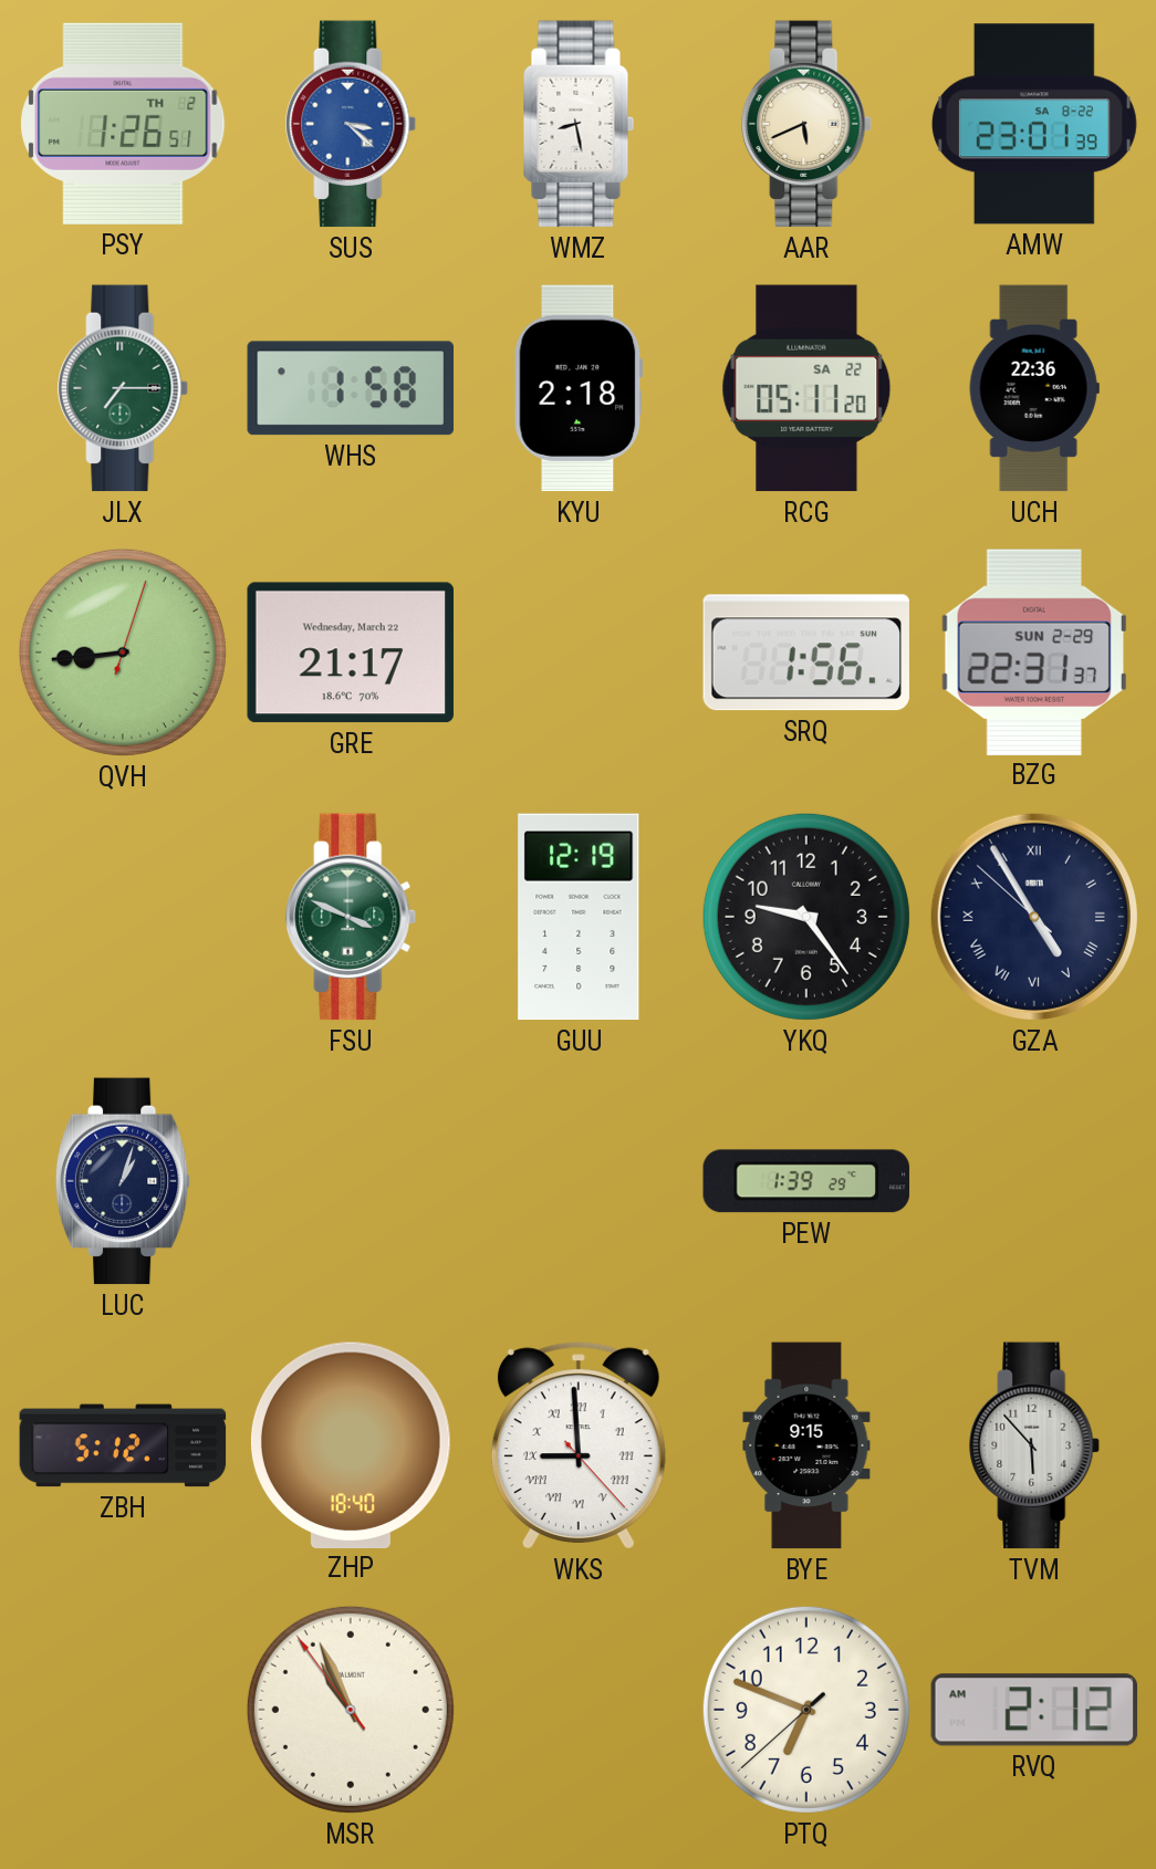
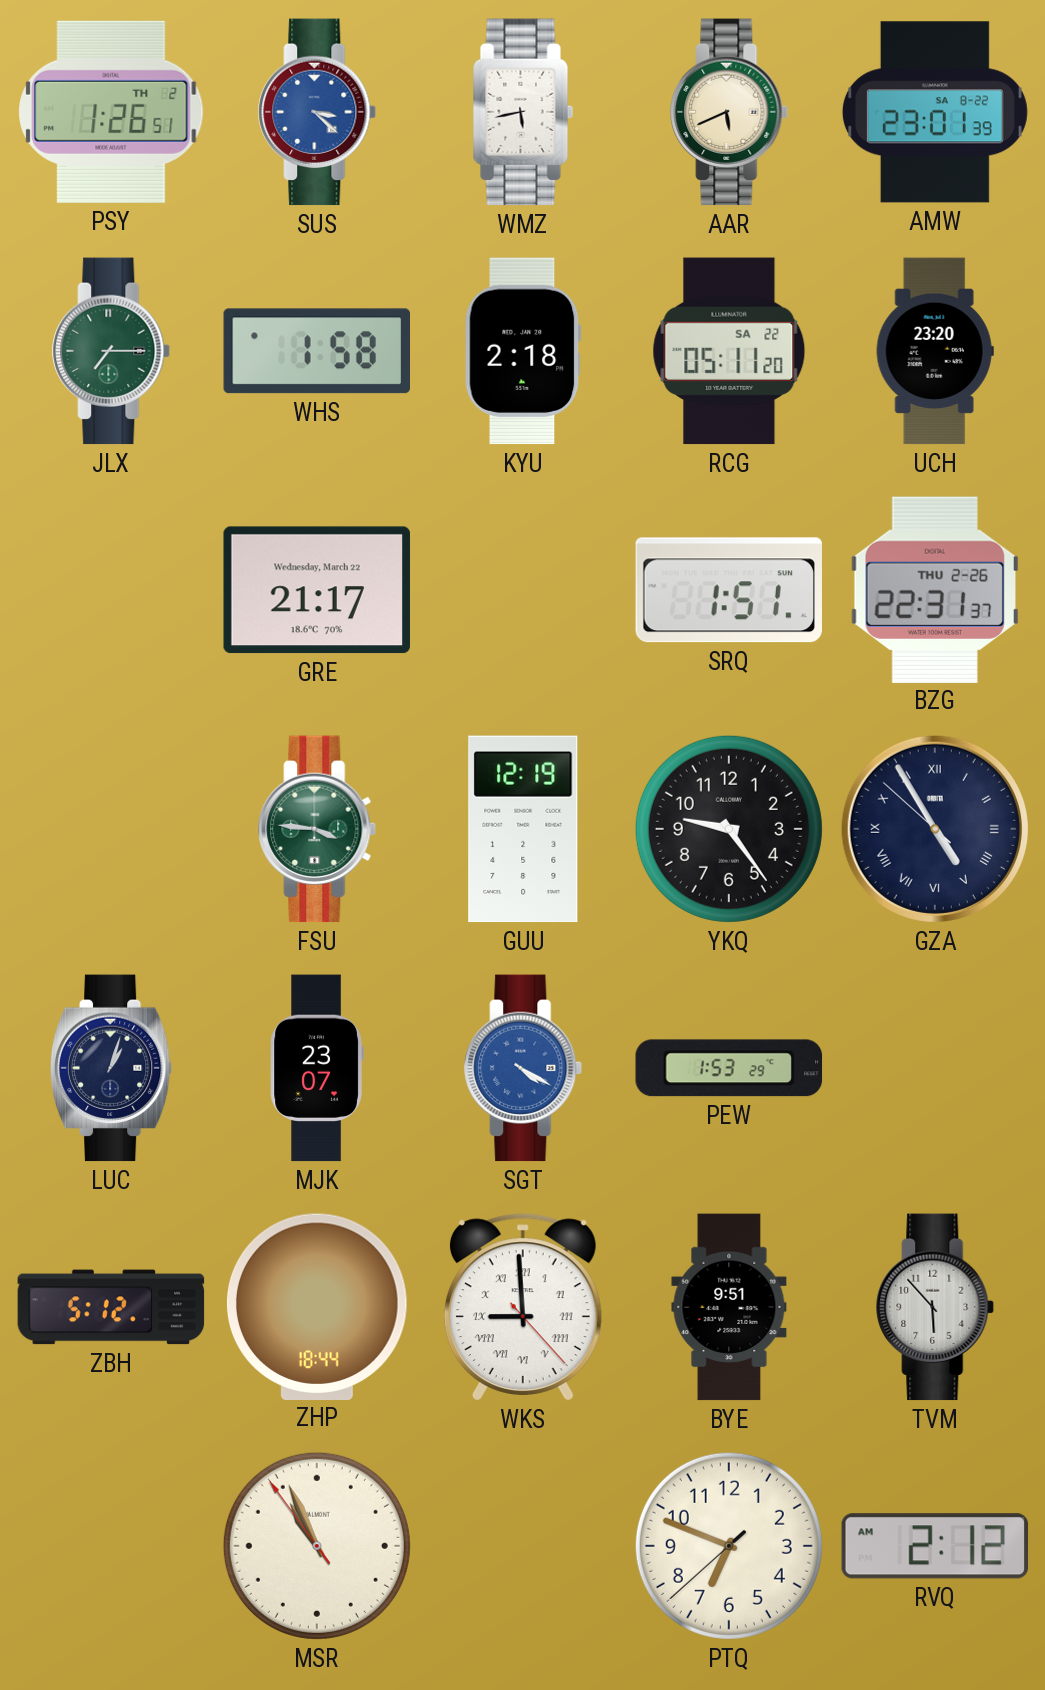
WMZ: 8:28 -> 5:43
UCH: 22:36 -> 23:20
QVH: 8:44 -> none
SRQ: 1:56 -> 1:51
BZG date: SUN 2-29 -> THU 2-26
FSU: 3:49 -> 3:46
MJK: none -> 23:07
SGT: none -> 4:20
PEW: 1:39 -> 1:53
ZHP: 18:40 -> 18:44
BYE: 9:15 -> 9:51
